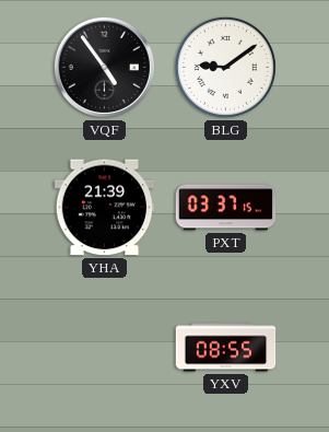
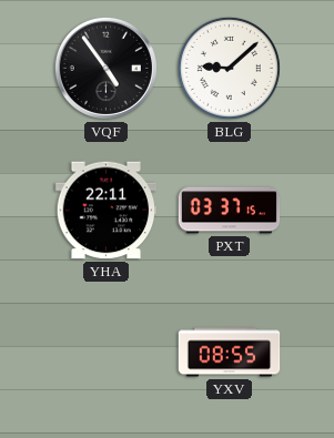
BLG: 9:09 -> 9:08
YHA: 21:39 -> 22:11
